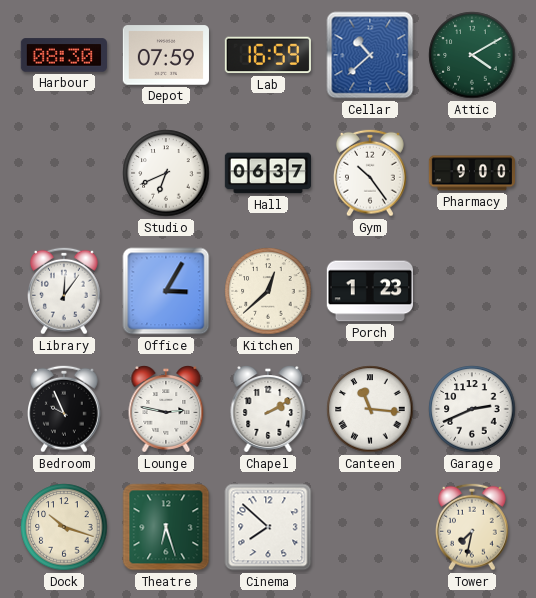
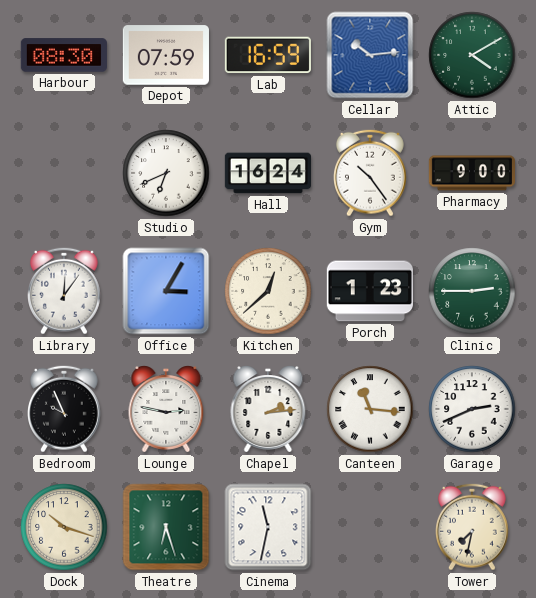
Cellar: 10:38 -> 10:14
Hall: 06:37 -> 16:24
Clinic: none -> 2:45
Chapel: 2:10 -> 2:14
Cinema: 7:52 -> 11:32
